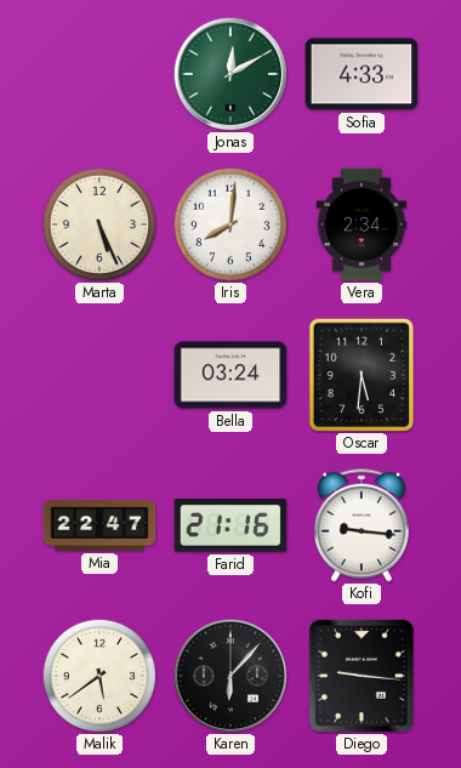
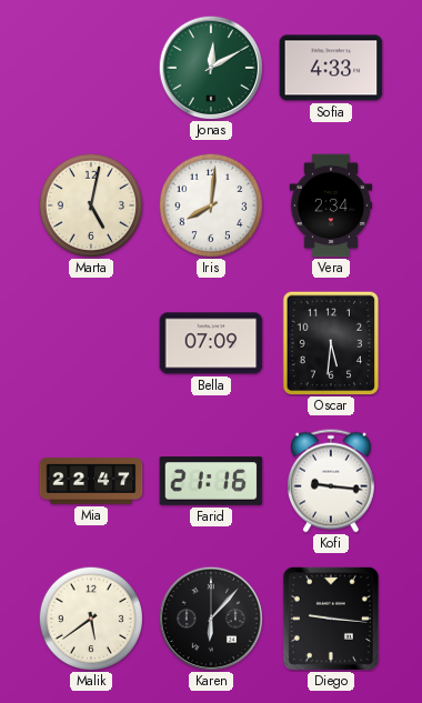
Marta: 5:26 -> 5:02
Bella: 03:24 -> 07:09
